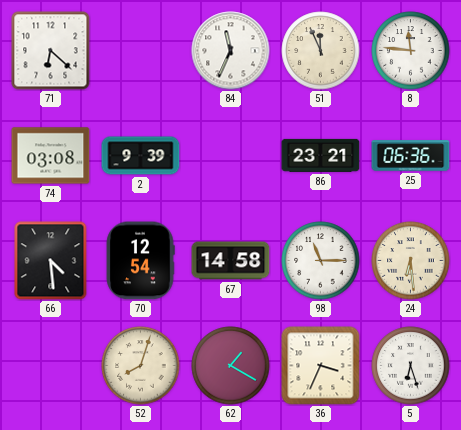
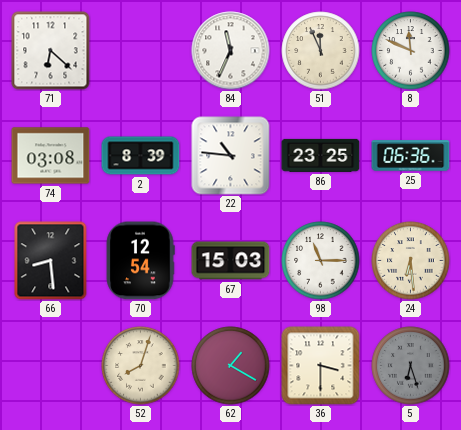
8: 11:46 -> 11:49
2: 9:39 -> 8:39
22: none -> 10:46
86: 23:21 -> 23:25
66: 4:29 -> 8:29
67: 14:58 -> 15:03
36: 3:34 -> 3:30
5 dial: white -> grey
